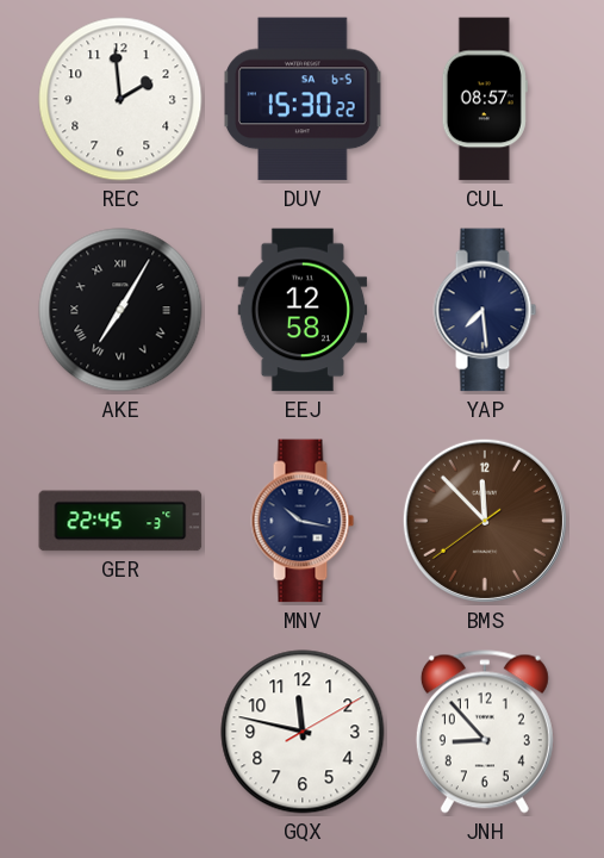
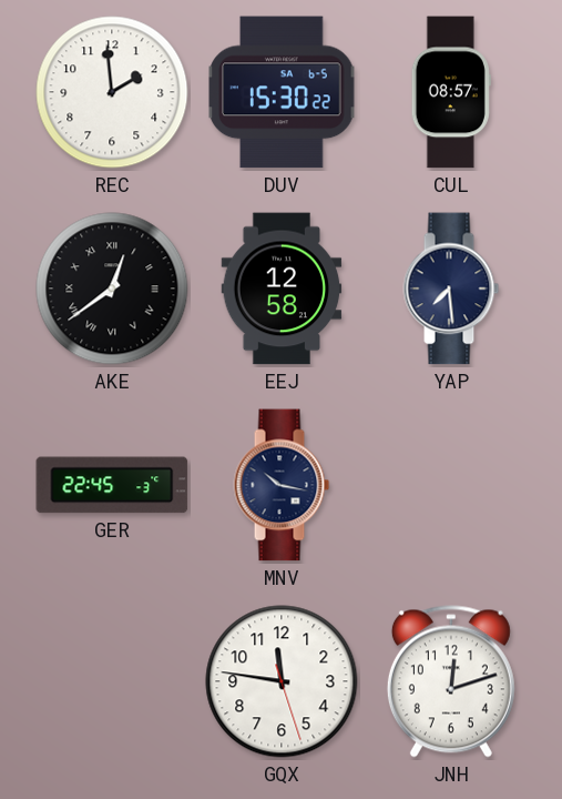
AKE: 7:05 -> 12:39
BMS: 11:52 -> none
GQX: 11:47 -> 11:46
JNH: 8:53 -> 12:12
